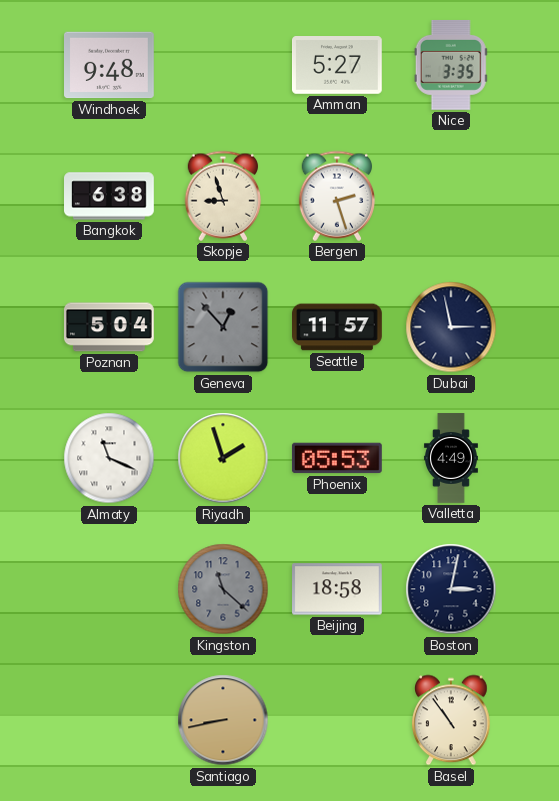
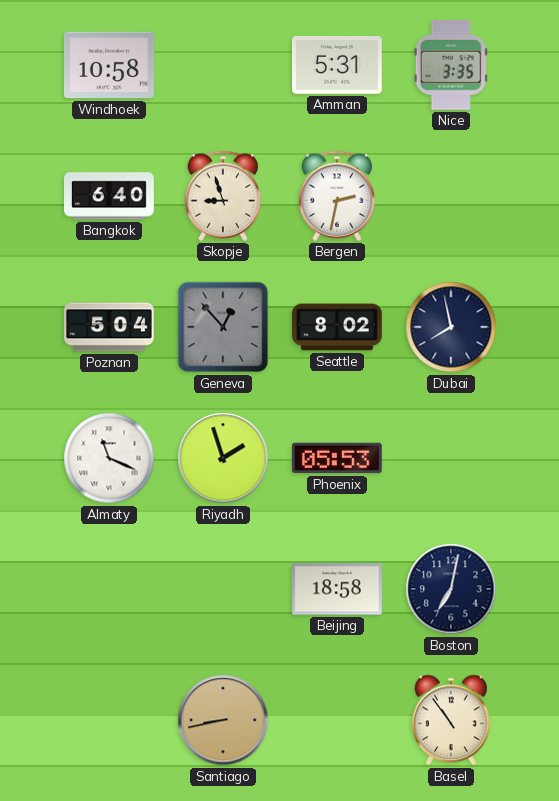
Windhoek: 9:48 -> 10:58
Amman: 5:27 -> 5:31
Bangkok: 6:38 -> 6:40
Bergen: 2:27 -> 2:32
Seattle: 11:57 -> 8:02
Dubai: 2:58 -> 7:58
Valletta: 4:49 -> none
Kingston: 11:22 -> none
Boston: 3:02 -> 7:02
